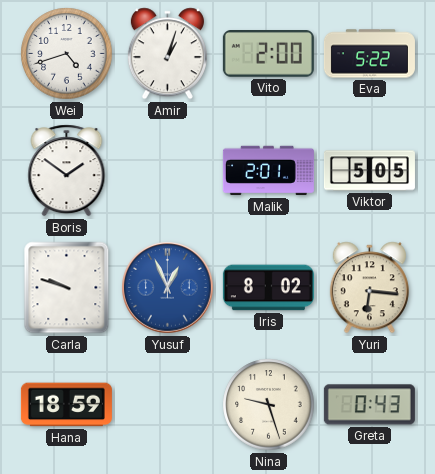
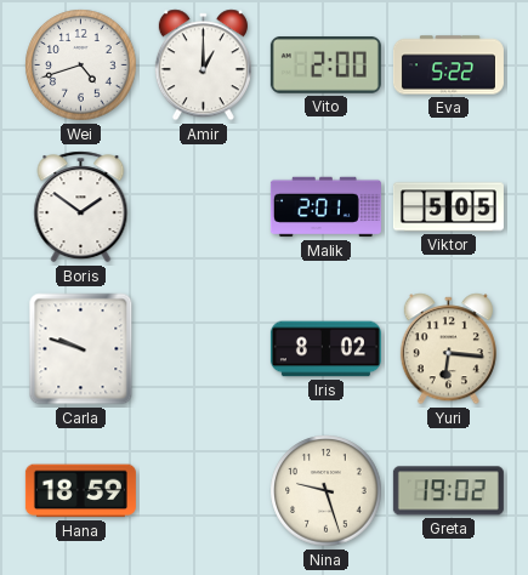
Amir: 1:03 -> 1:00
Yusuf: 12:56 -> none
Greta: 0:43 -> 19:02
